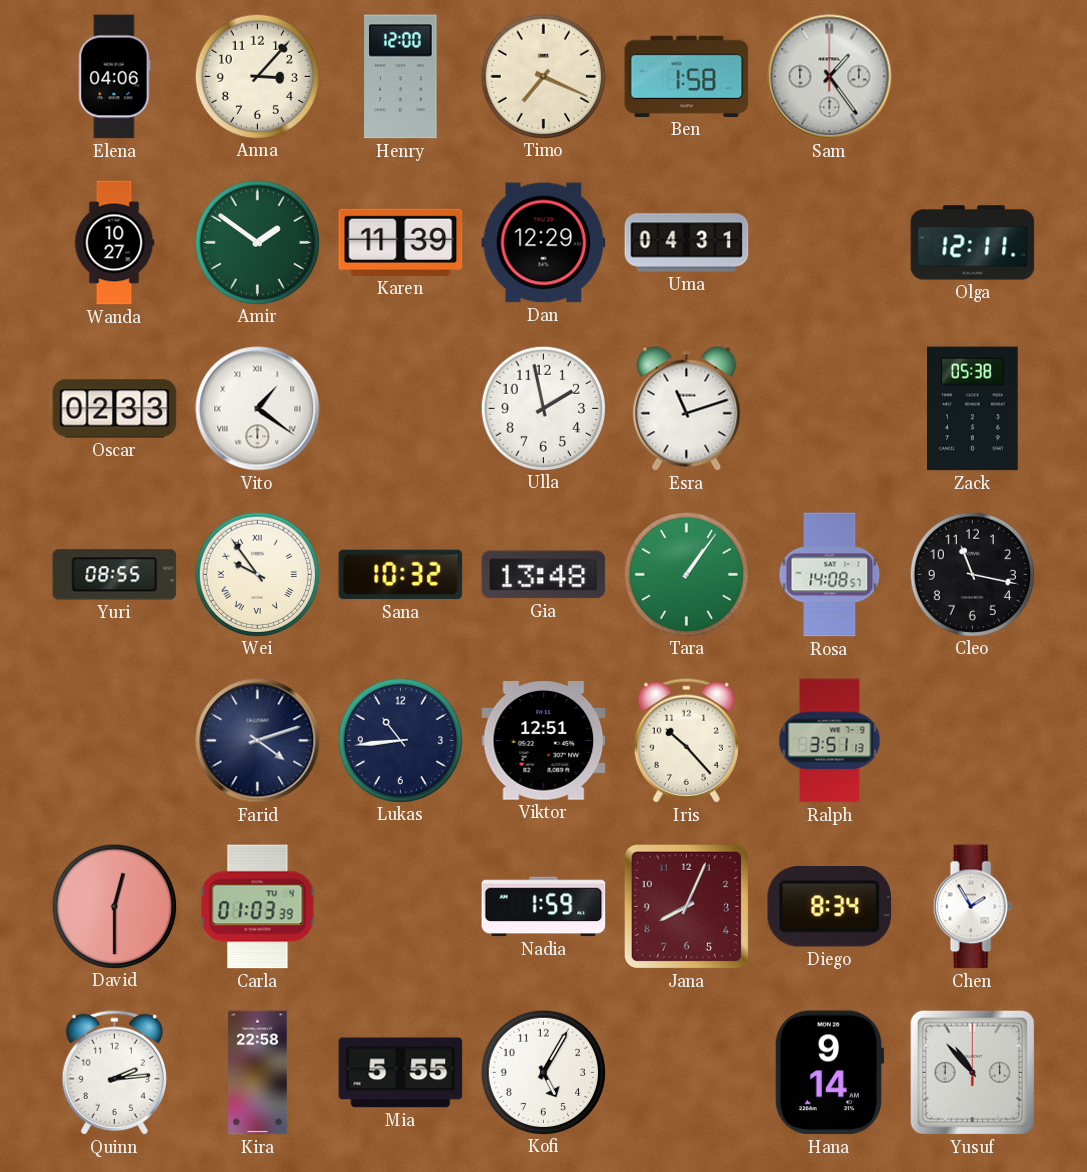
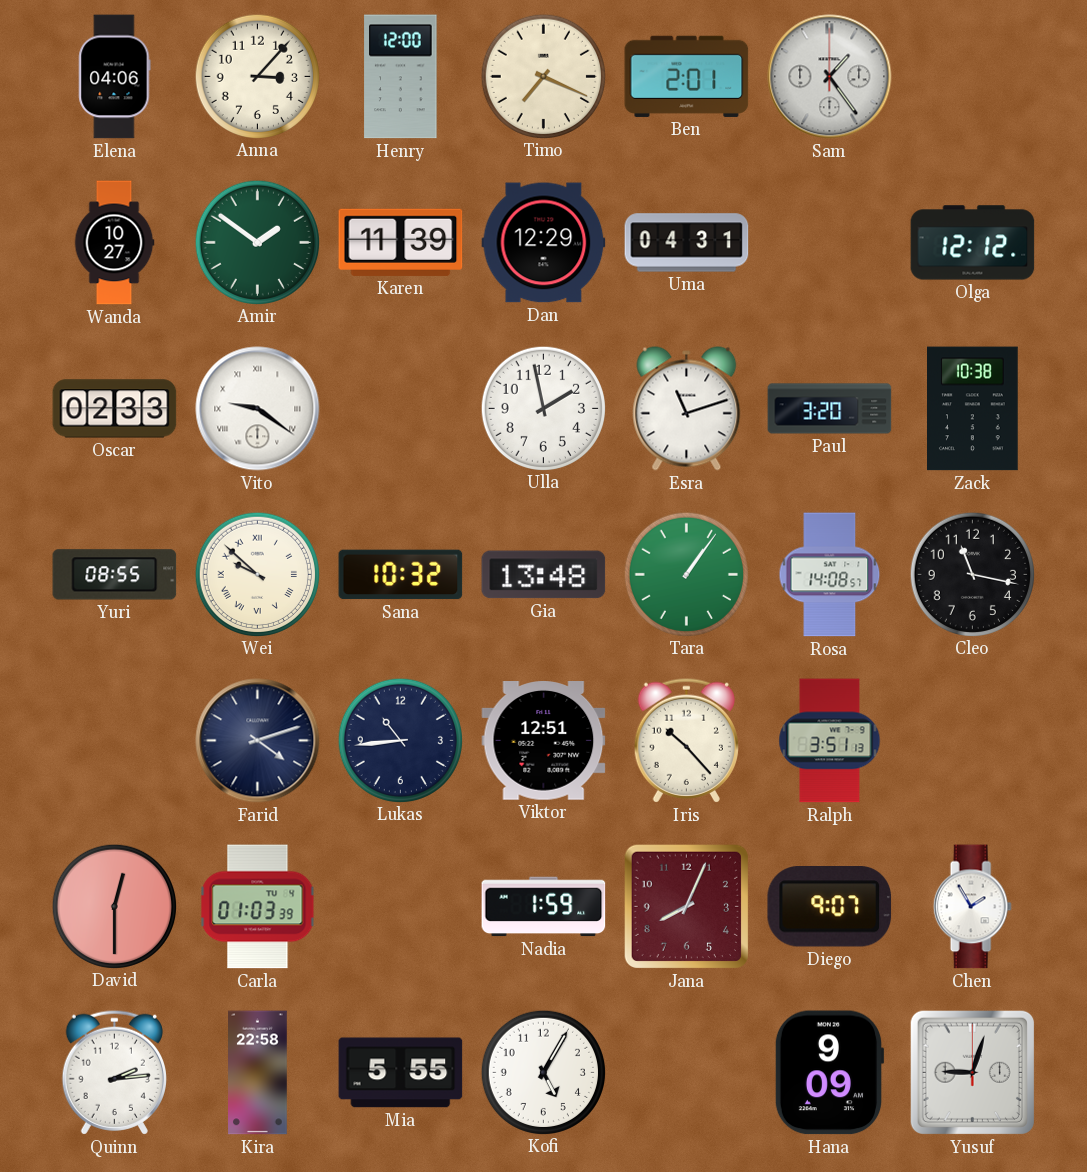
Ben: 1:58 -> 2:01
Olga: 12:11 -> 12:12
Vito: 1:21 -> 9:21
Paul: none -> 3:20
Zack: 05:38 -> 10:38
Wei: 9:54 -> 9:52
Diego: 8:34 -> 9:07
Hana: 9:14 -> 9:09
Yusuf: 10:53 -> 9:03
